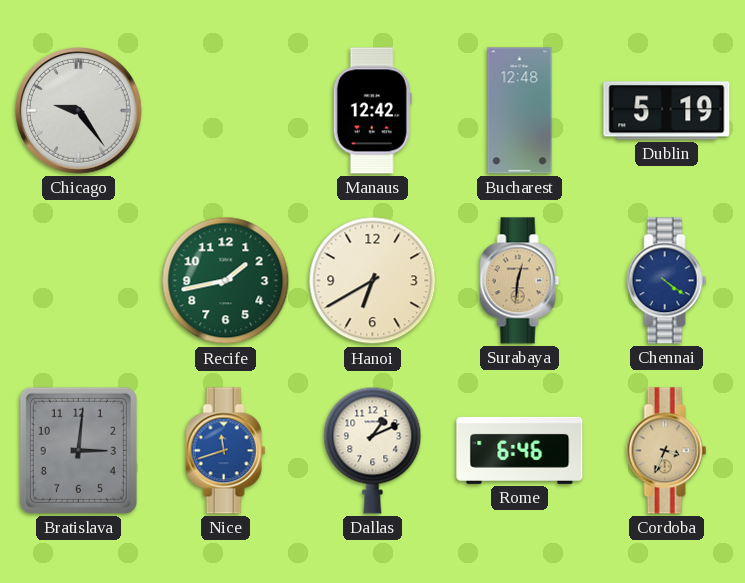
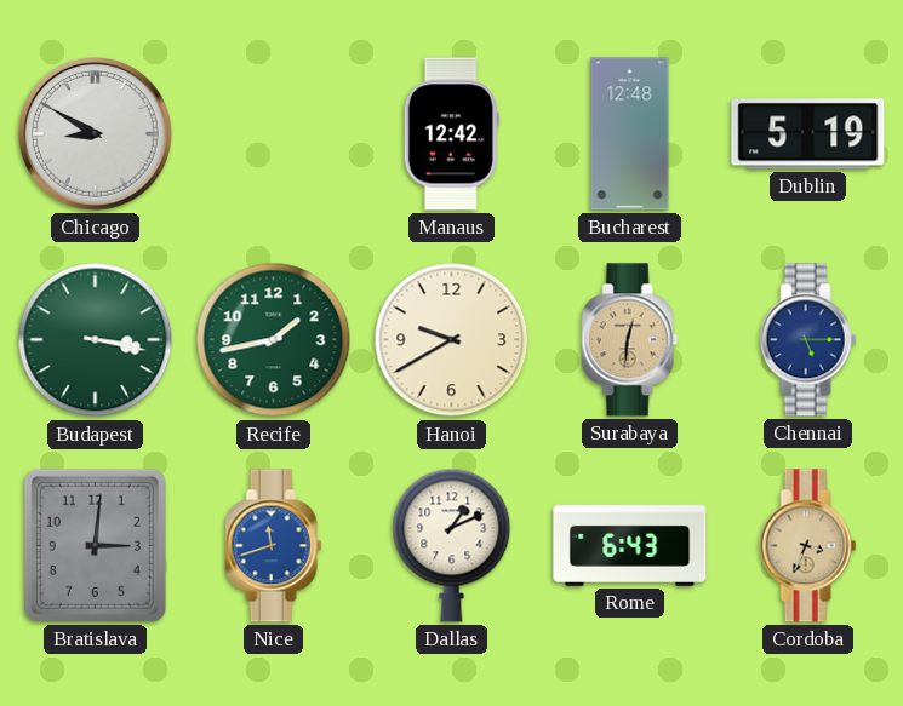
Chicago: 9:24 -> 8:50
Budapest: none -> 3:17
Hanoi: 6:40 -> 9:40
Chennai: 4:21 -> 5:15
Rome: 6:46 -> 6:43
